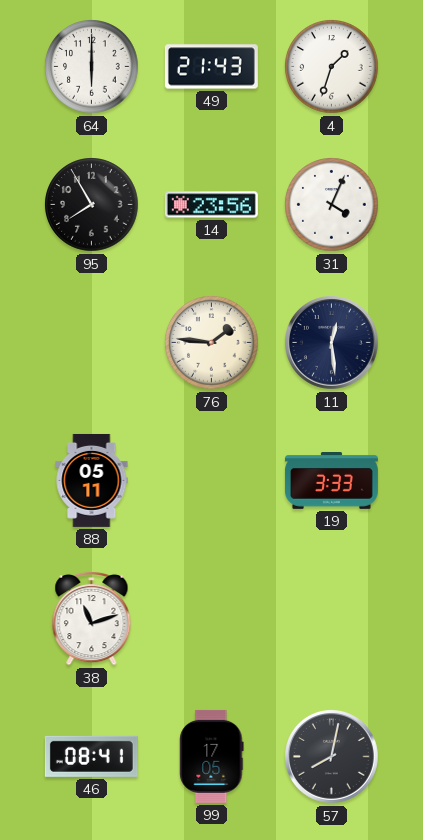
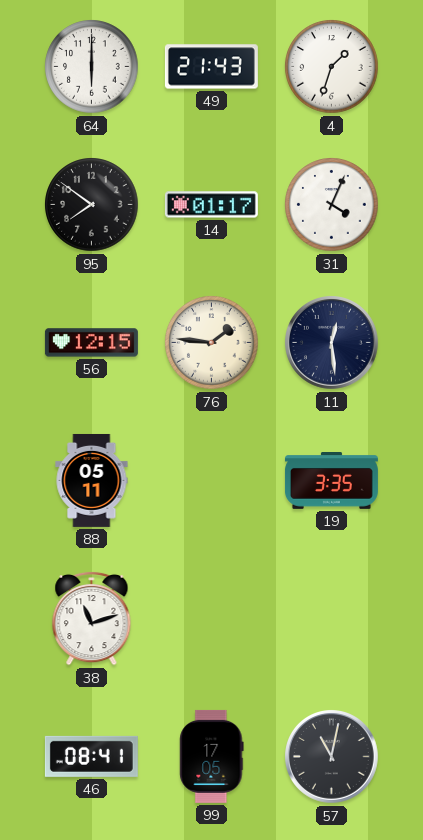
95: 7:55 -> 7:51
14: 23:56 -> 01:17
56: none -> 12:15
19: 3:33 -> 3:35
57: 8:02 -> 11:02
